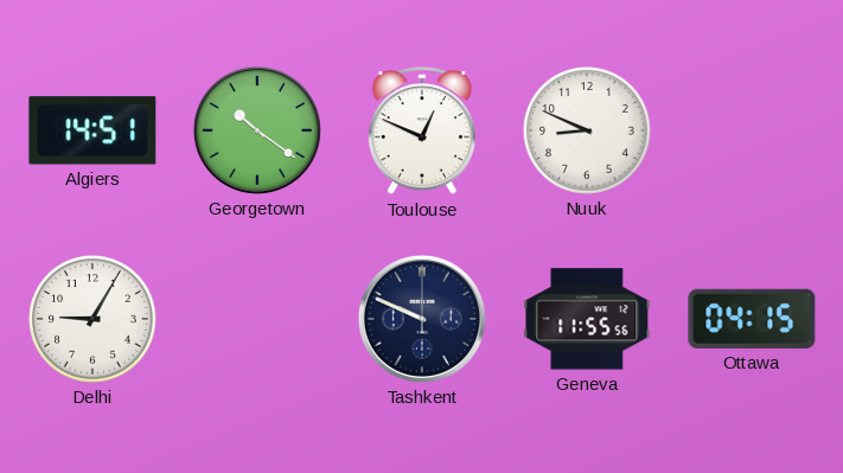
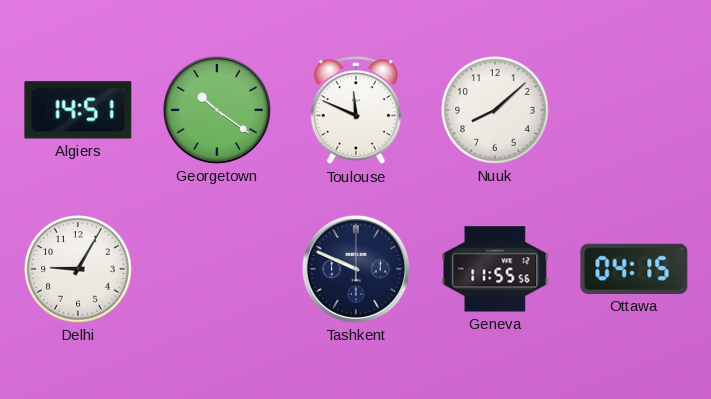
Toulouse: 12:49 -> 11:49
Nuuk: 8:49 -> 8:08
